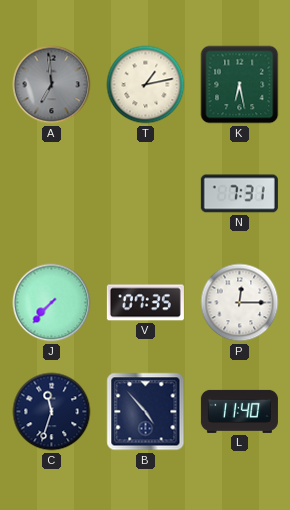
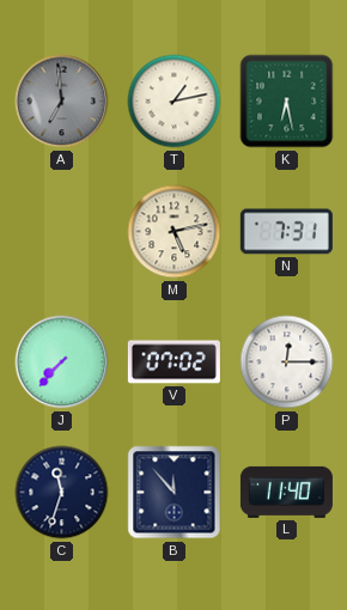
M: none -> 5:13
V: 07:35 -> 07:02
B: 4:53 -> 11:53
